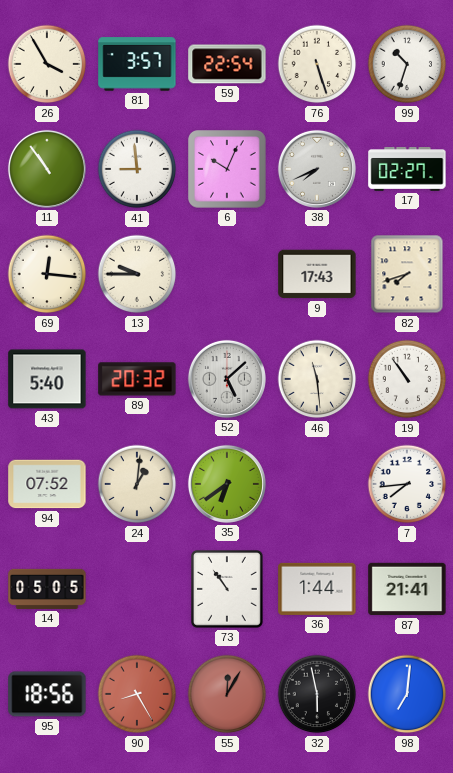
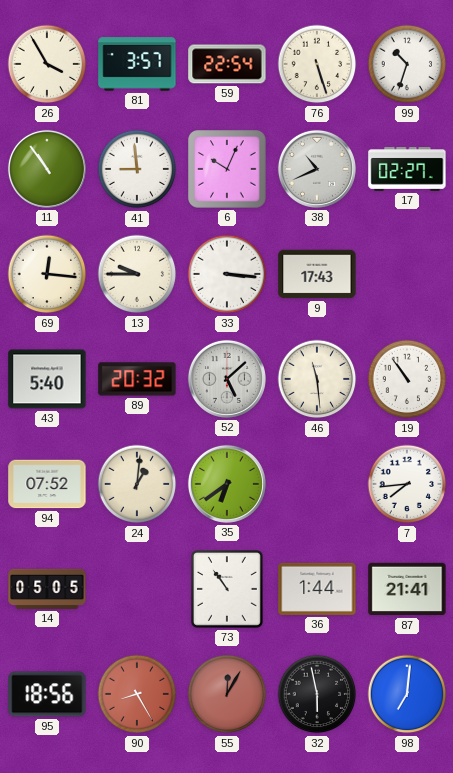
38: 7:41 -> 10:41
33: none -> 3:16
82: 7:42 -> none
